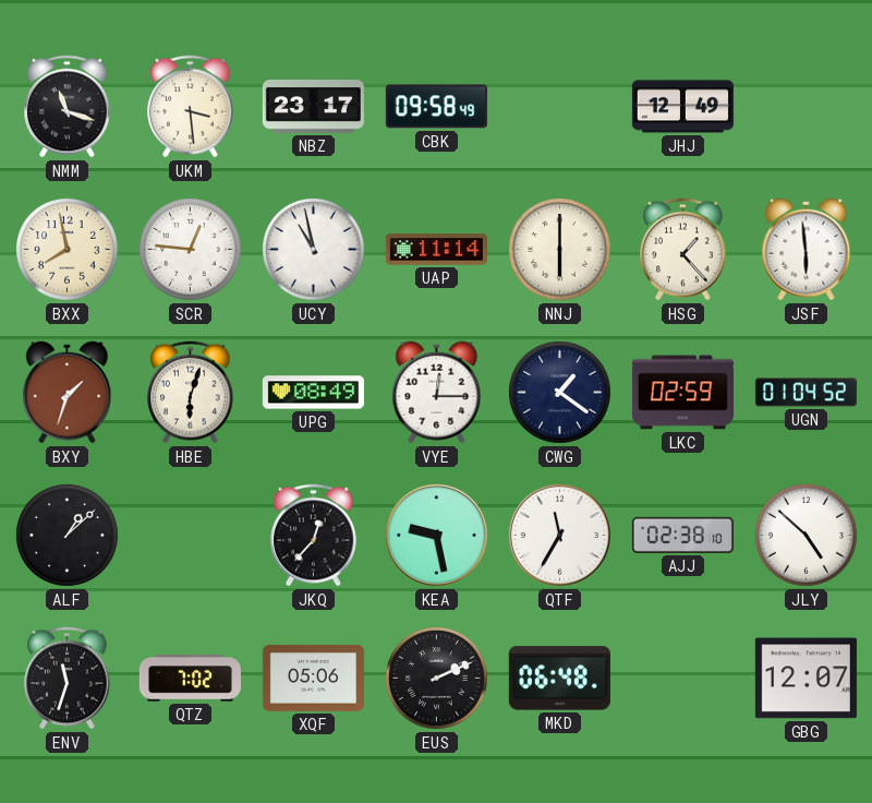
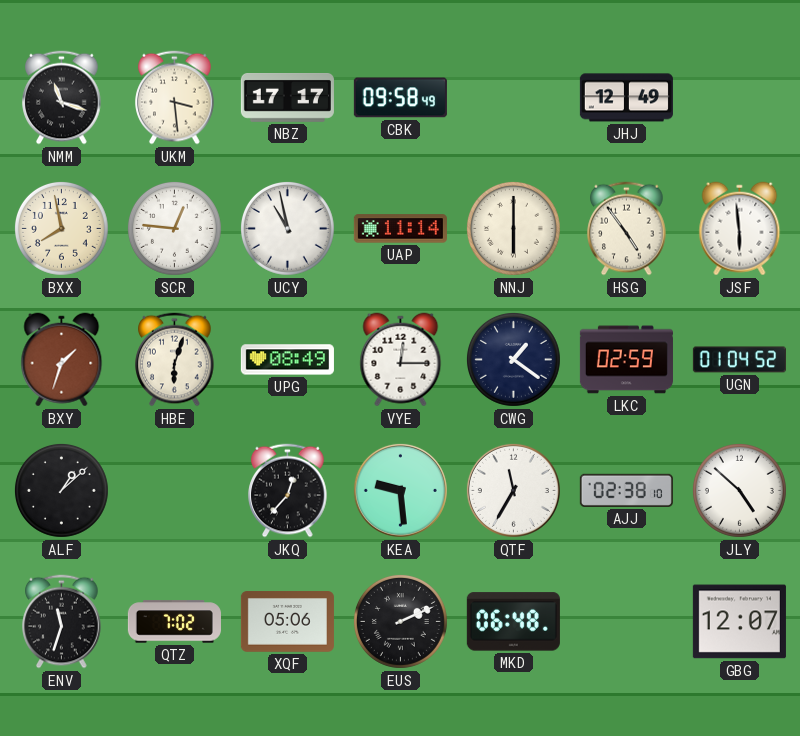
NBZ: 23:17 -> 17:17
HSG: 1:23 -> 4:54
KEA: 9:28 -> 9:29
